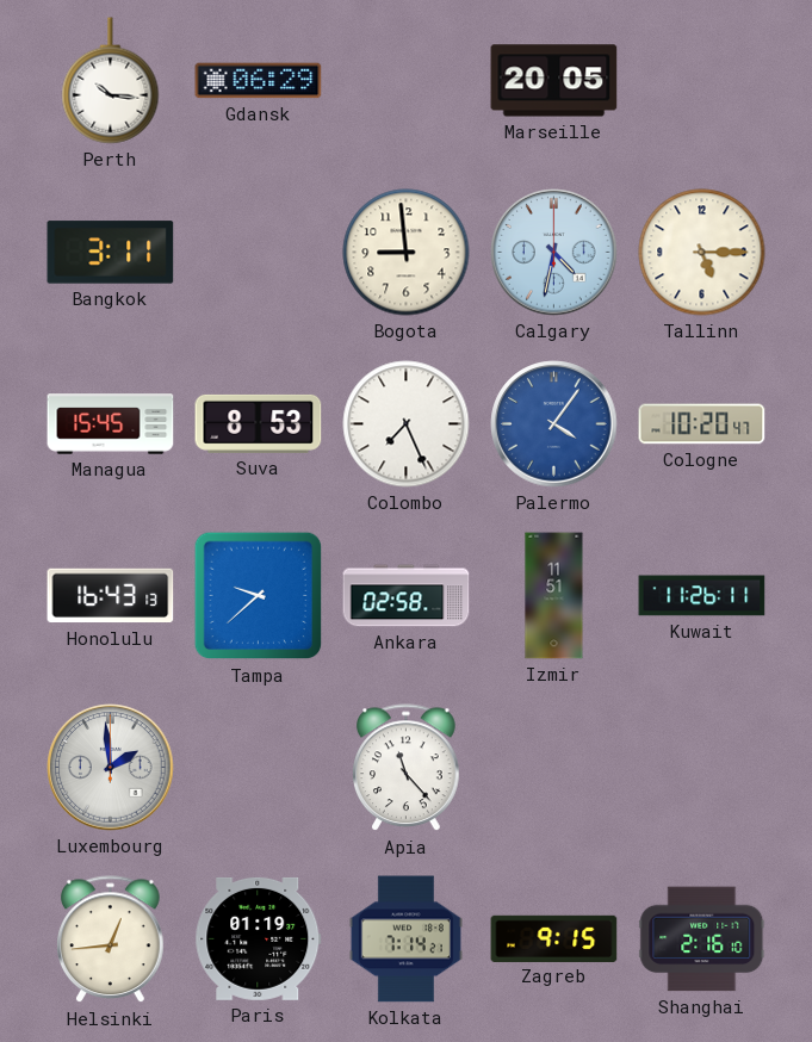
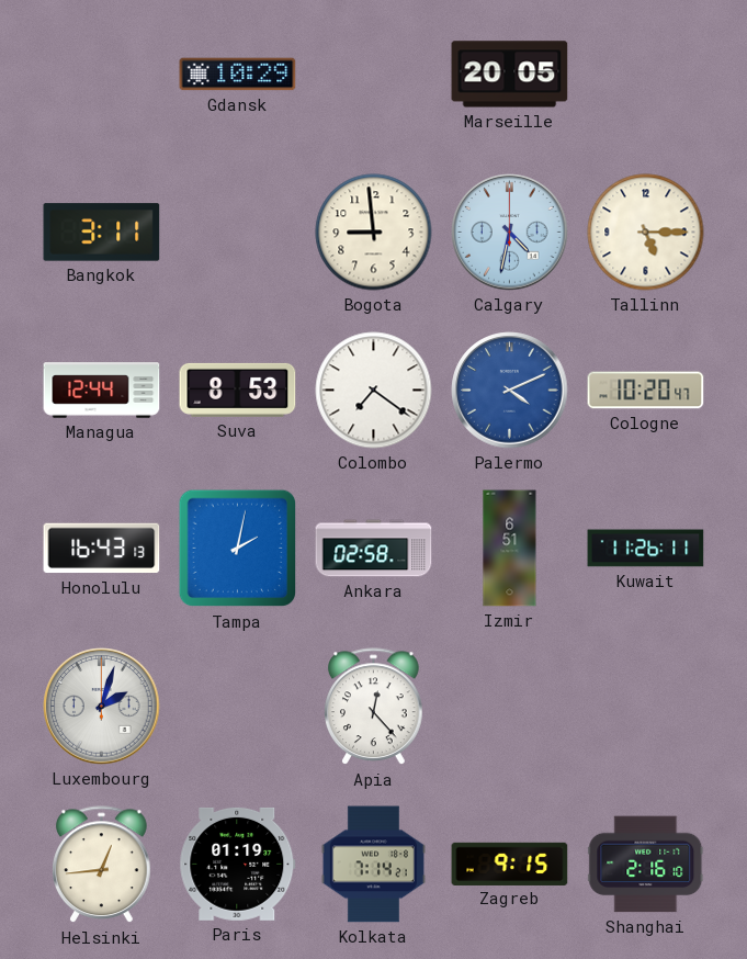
Perth: 10:16 -> none
Gdansk: 06:29 -> 10:29
Managua: 15:45 -> 12:44
Colombo: 7:26 -> 7:21
Palermo: 4:06 -> 4:11
Tampa: 9:38 -> 2:02
Izmir: 11:51 -> 6:51
Luxembourg: 1:59 -> 2:03
Apia: 11:23 -> 12:23
